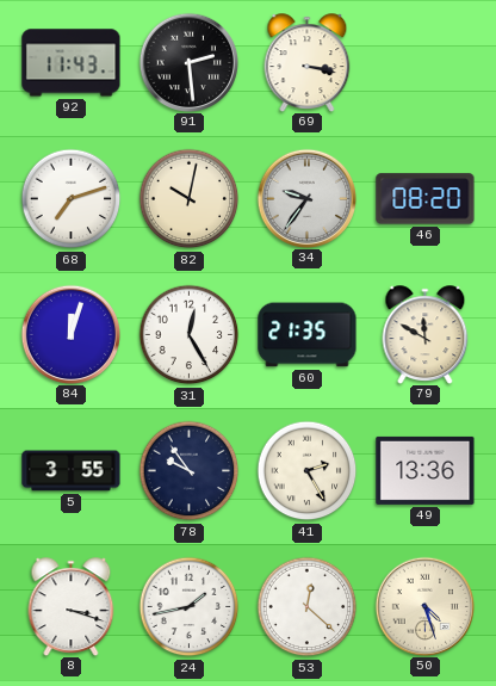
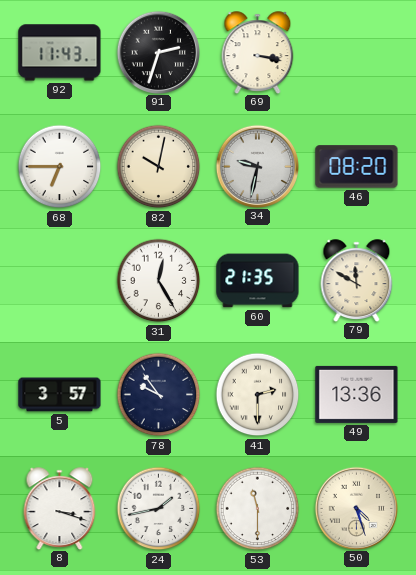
91: 2:29 -> 2:33
68: 7:12 -> 6:45
34: 9:36 -> 9:32
84: 12:03 -> none
5: 3:55 -> 3:57
41: 2:25 -> 2:30
53: 12:22 -> 11:30
